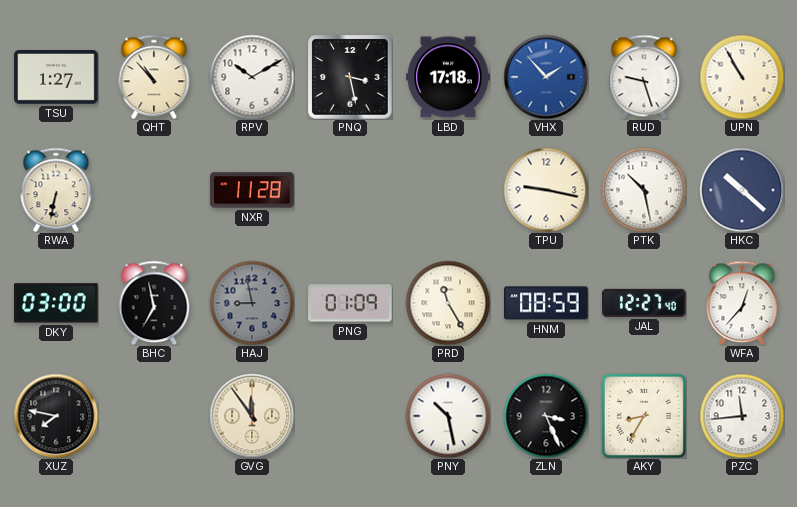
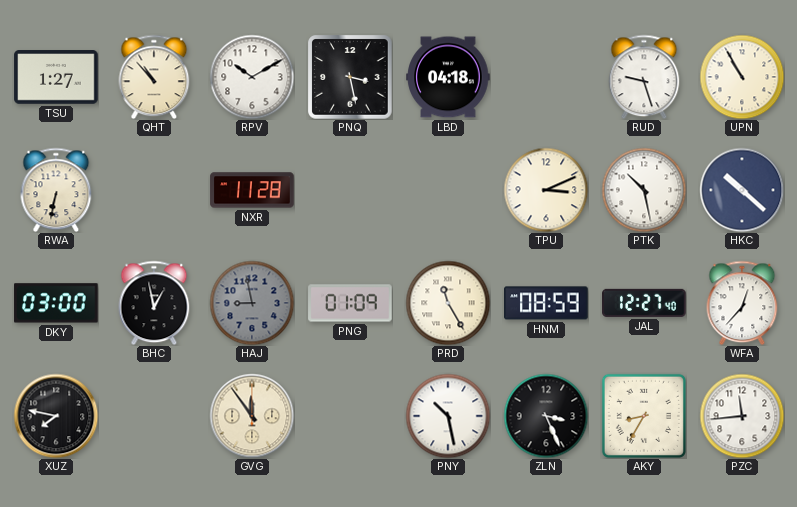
LBD: 17:18 -> 04:18
VHX: 1:53 -> none
TPU: 9:17 -> 3:11
BHC: 6:58 -> 12:58
